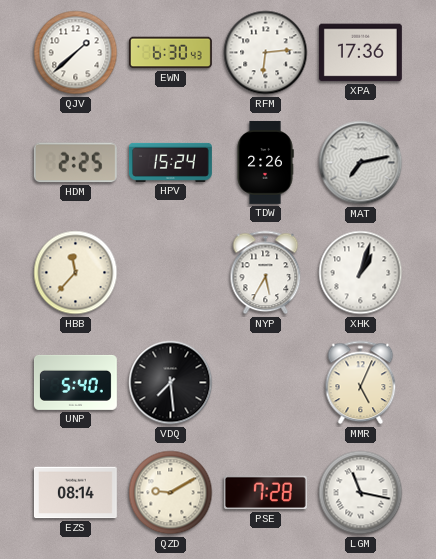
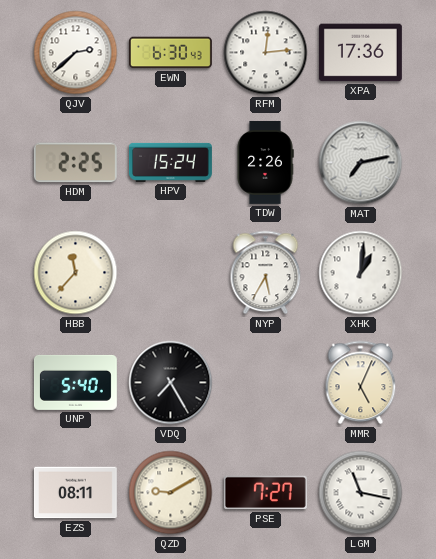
QJV: 1:38 -> 2:38
RFM: 6:14 -> 12:14
XHK: 1:03 -> 1:01
VDQ: 7:29 -> 7:25
EZS: 08:14 -> 08:11
PSE: 7:28 -> 7:27
